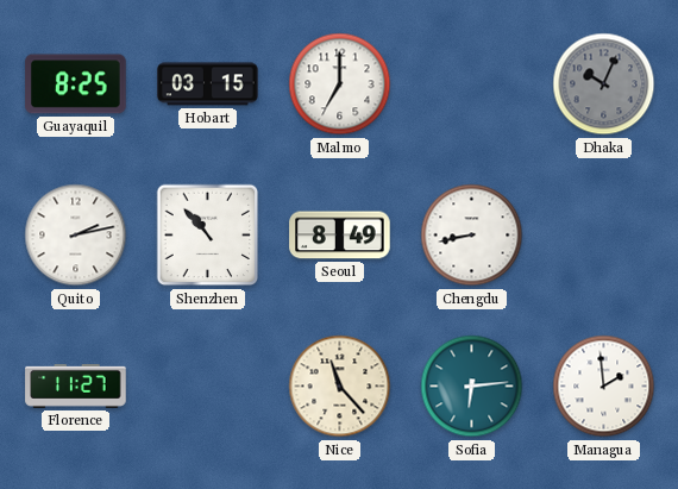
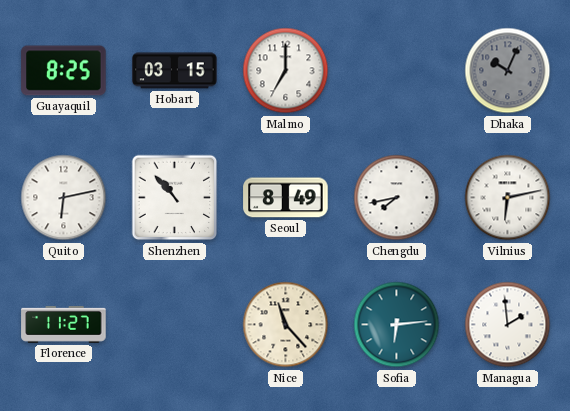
Quito: 2:13 -> 6:13
Chengdu: 8:43 -> 7:43
Vilnius: none -> 6:13
